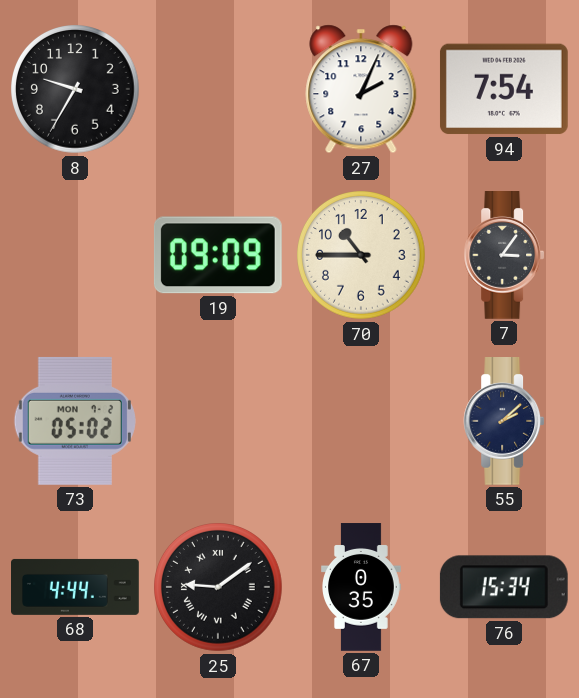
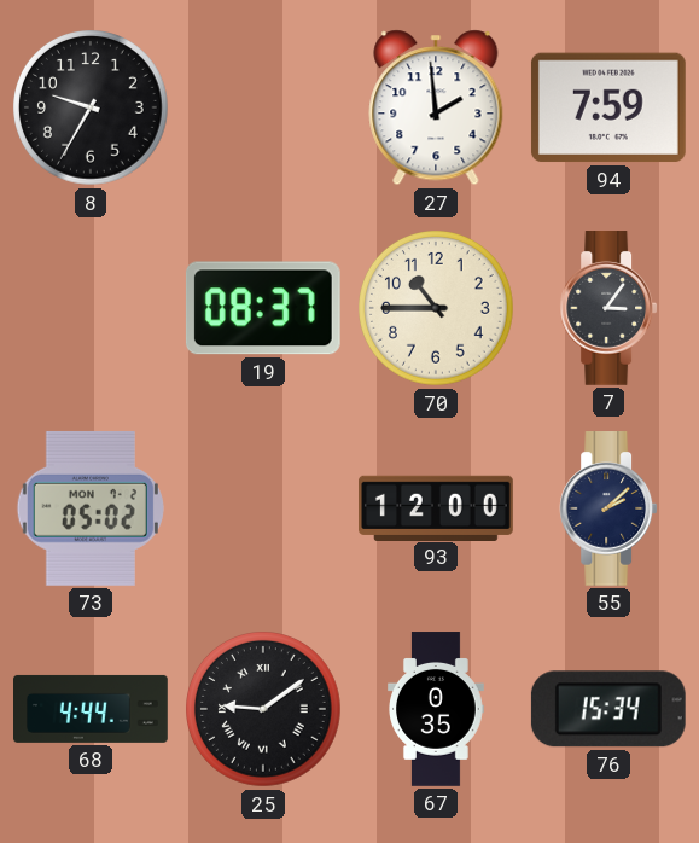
27: 2:04 -> 1:59
94: 7:54 -> 7:59
19: 09:09 -> 08:37
93: none -> 12:00
